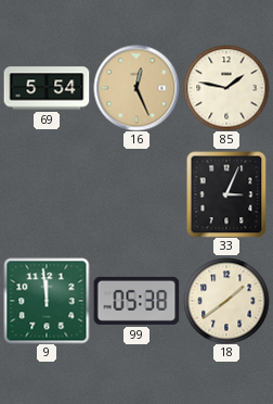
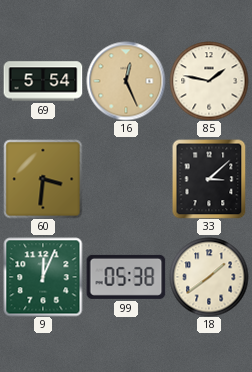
60: none -> 3:31
33: 3:04 -> 3:08
9: 11:59 -> 12:04
